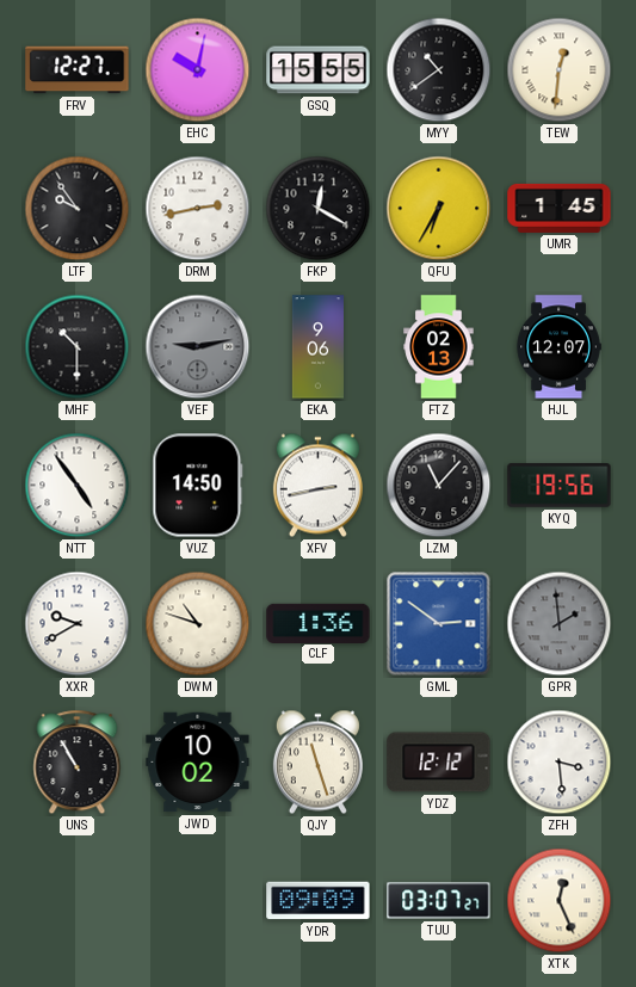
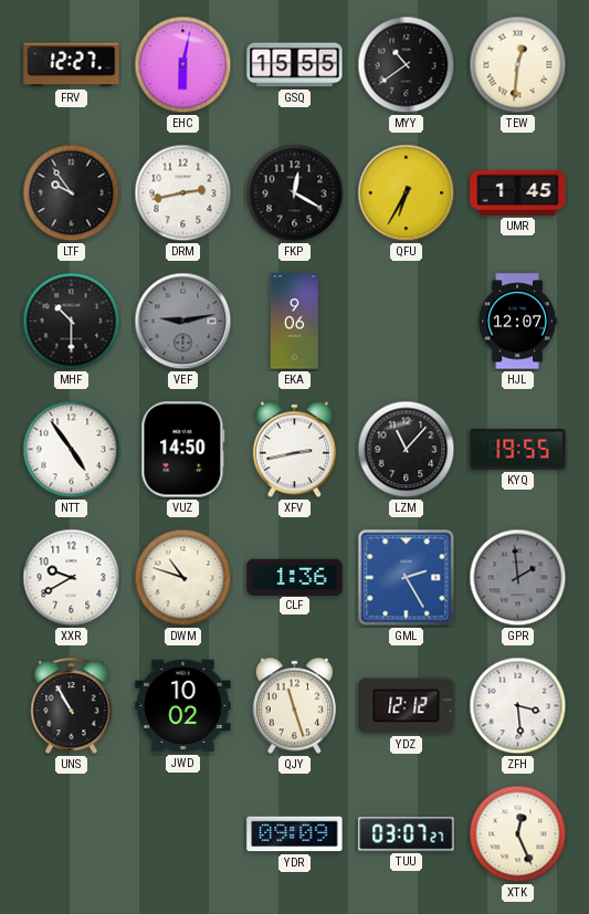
EHC: 10:02 -> 6:02
FTZ: 02:13 -> none
KYQ: 19:56 -> 19:55
GML: 2:51 -> 2:25
